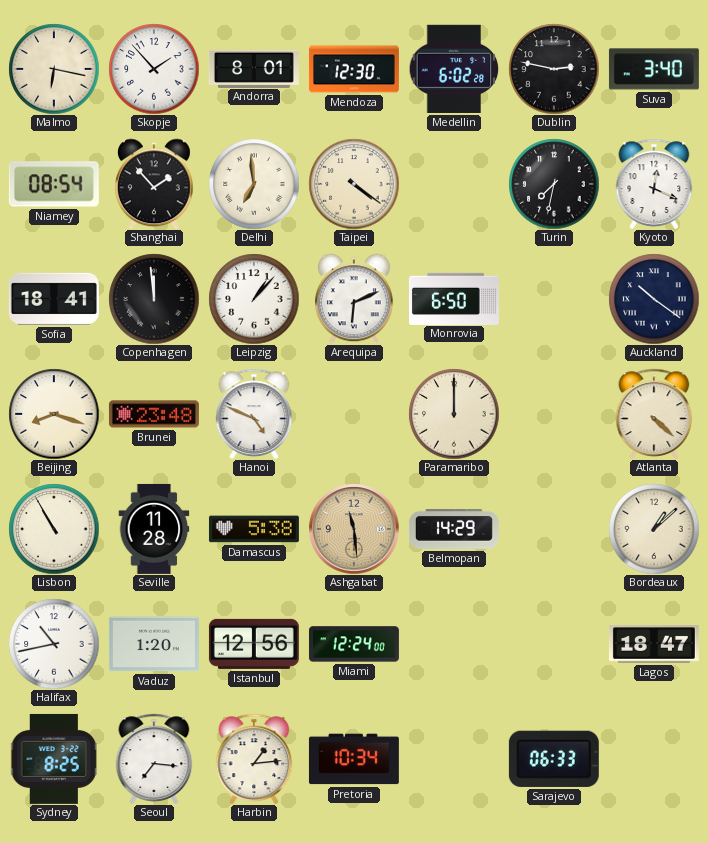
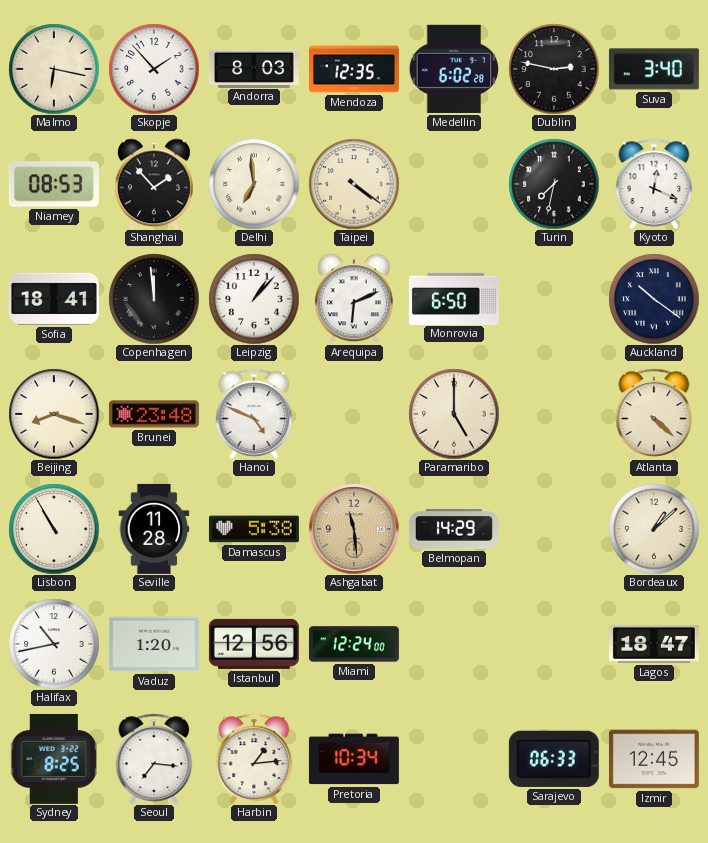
Andorra: 8:01 -> 8:03
Mendoza: 12:30 -> 12:35
Niamey: 08:54 -> 08:53
Paramaribo: 12:00 -> 5:00
Izmir: none -> 12:45
